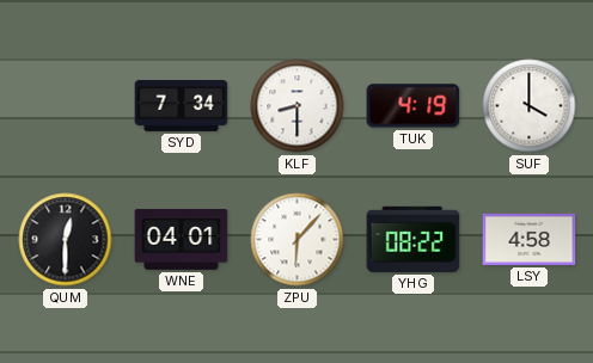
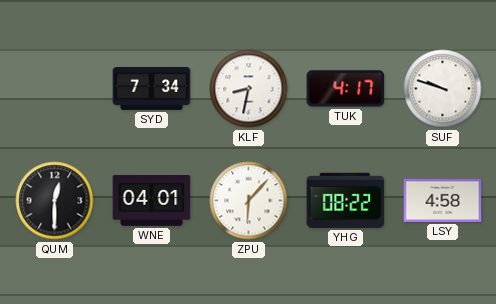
KLF: 8:30 -> 8:32
TUK: 4:19 -> 4:17
SUF: 4:00 -> 9:48
